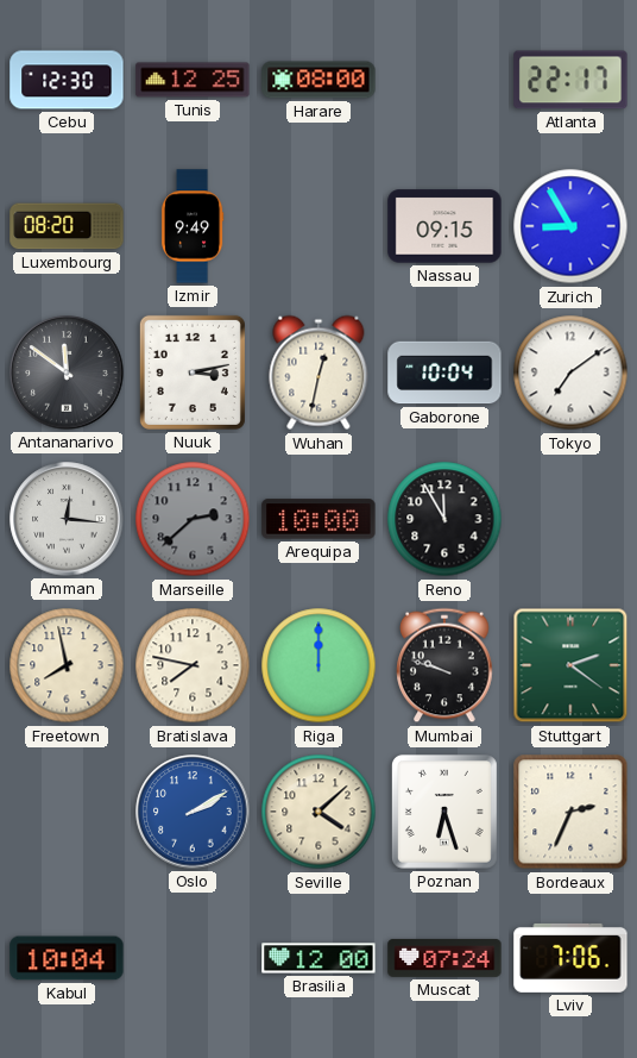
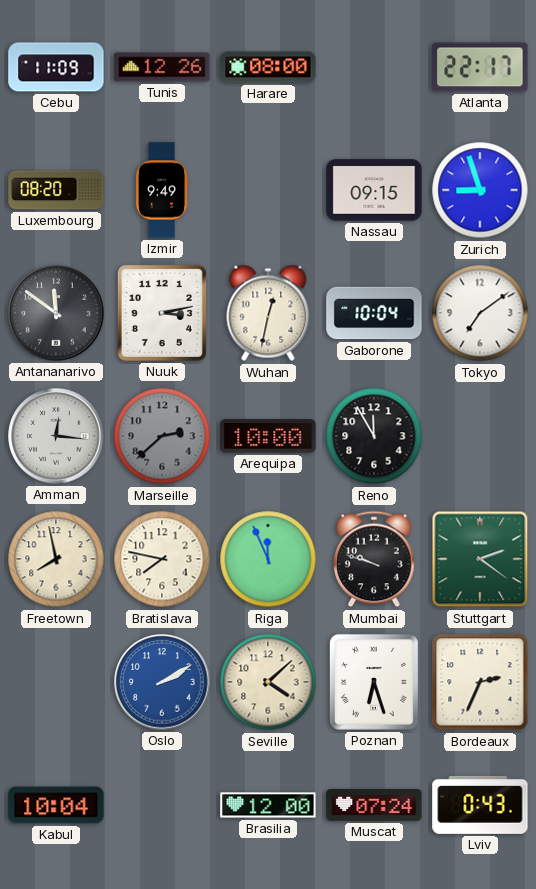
Cebu: 12:30 -> 11:09
Tunis: 12:25 -> 12:26
Zurich: 8:55 -> 8:57
Riga: 12:00 -> 11:56
Lviv: 7:06 -> 0:43
